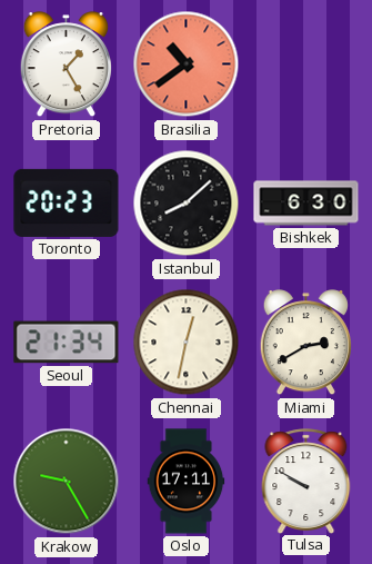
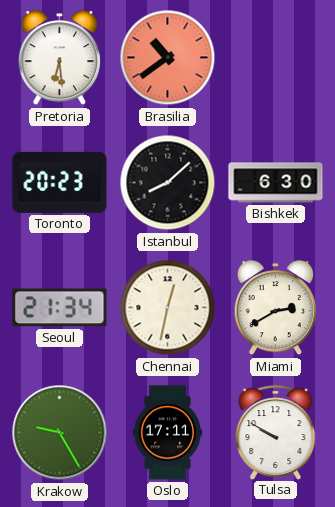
Pretoria: 1:25 -> 6:29
